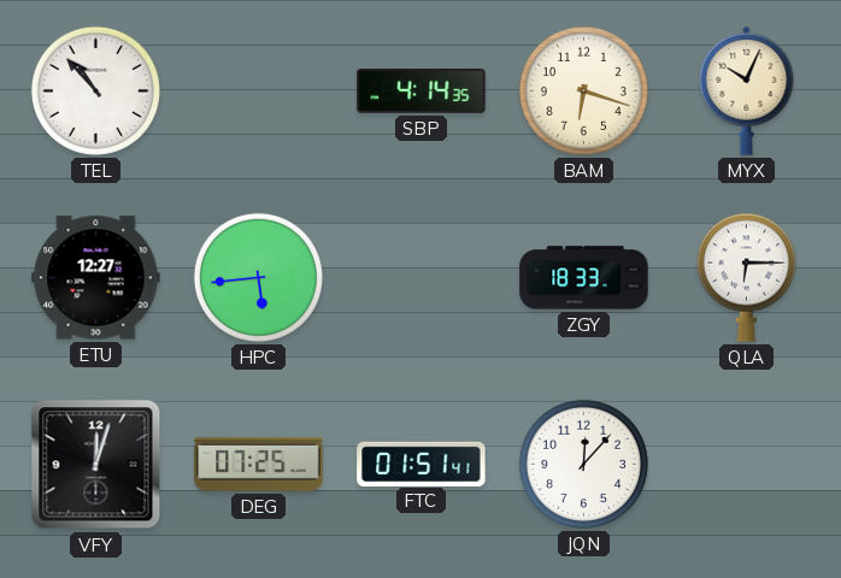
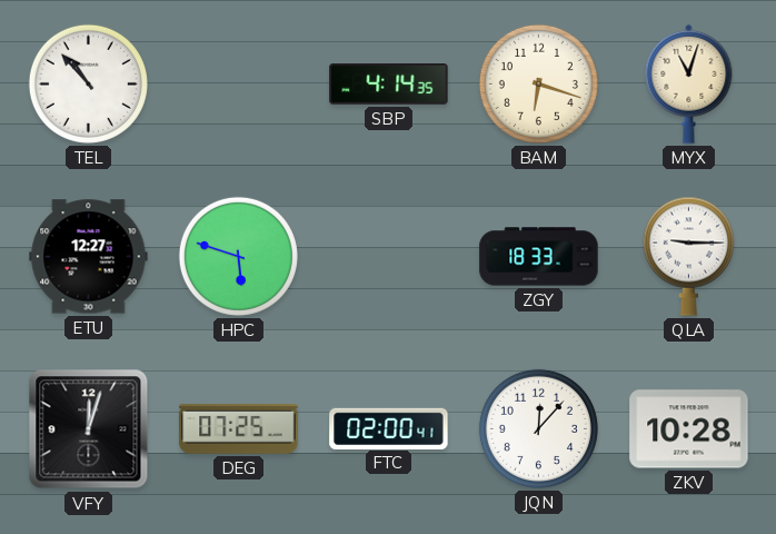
MYX: 10:04 -> 11:03
HPC: 5:44 -> 5:48
QLA: 6:15 -> 9:15
FTC: 01:51 -> 02:00
ZKV: none -> 10:28
